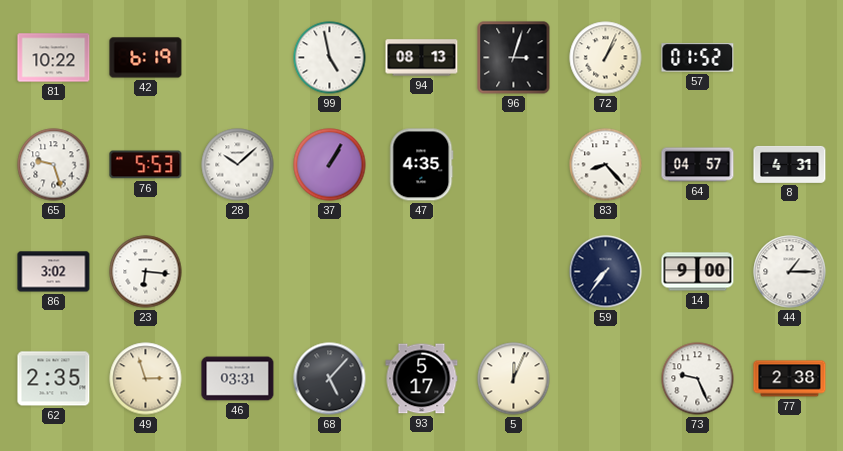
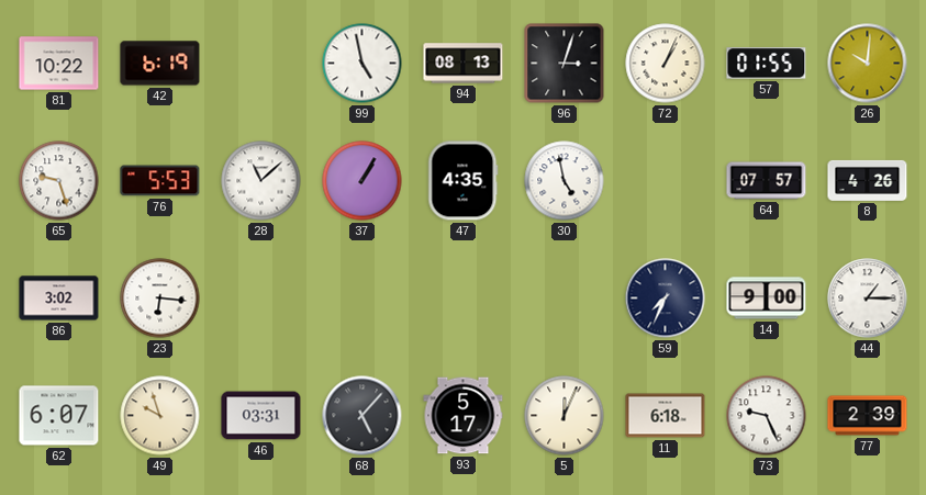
57: 01:52 -> 01:55
26: none -> 10:01
28: 10:08 -> 11:08
30: none -> 4:58
83: 8:23 -> none
64: 04:57 -> 07:57
8: 4:31 -> 4:26
59: 7:36 -> 7:34
62: 2:35 -> 6:07
49: 2:57 -> 9:57
11: none -> 6:18
77: 2:38 -> 2:39
